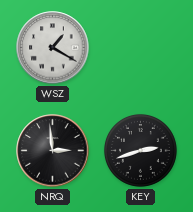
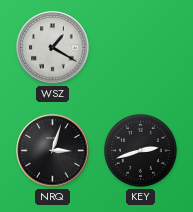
NRQ: 2:59 -> 3:03
